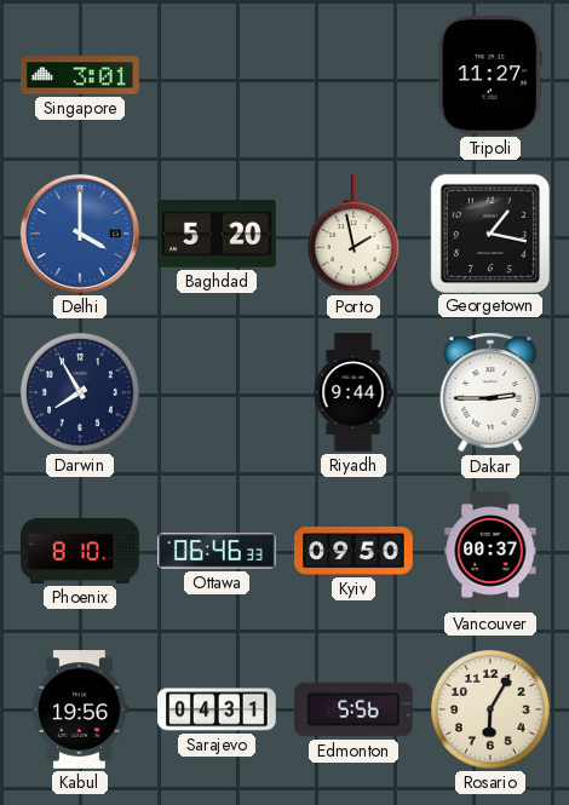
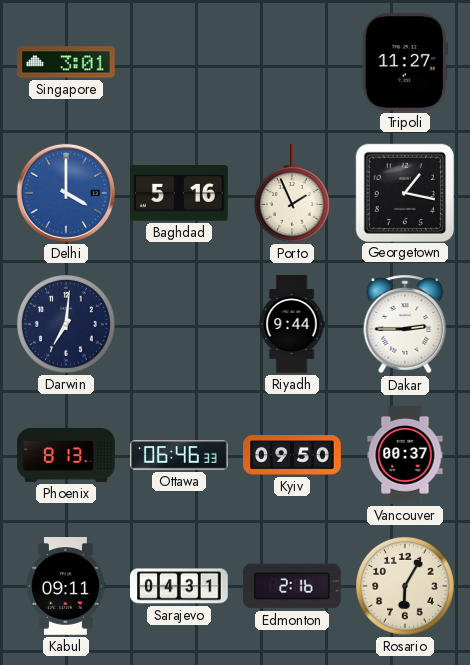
Baghdad: 5:20 -> 5:16
Porto: 1:58 -> 1:56
Darwin: 7:55 -> 7:01
Phoenix: 8:10 -> 8:13
Kabul: 19:56 -> 09:11
Edmonton: 5:56 -> 2:16
